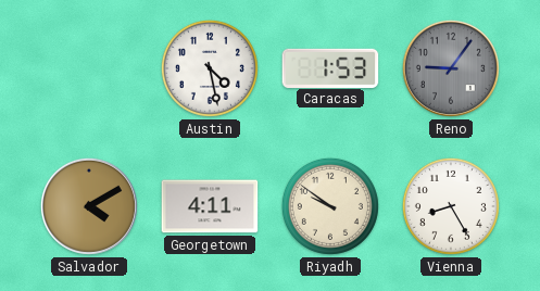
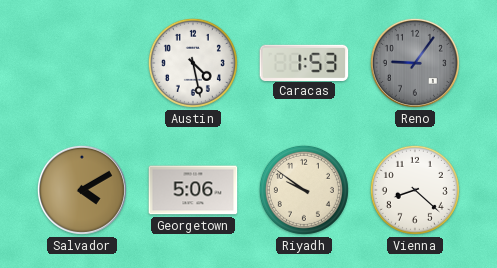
Georgetown: 4:11 -> 5:06
Vienna: 8:25 -> 8:22
